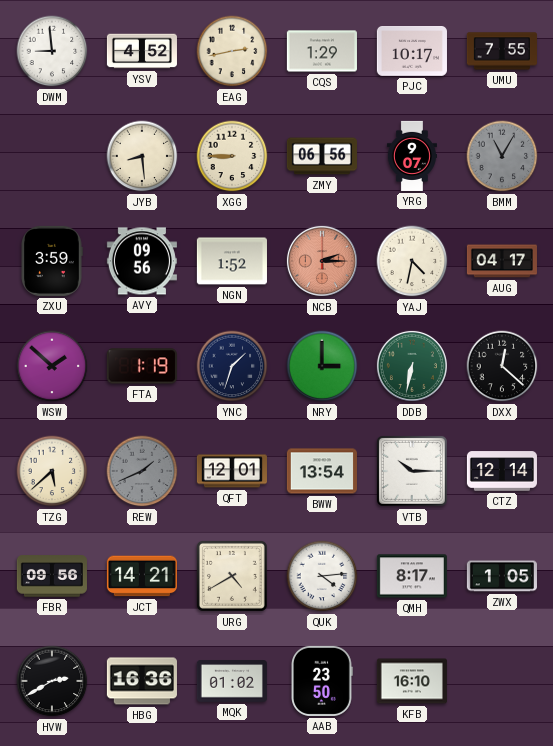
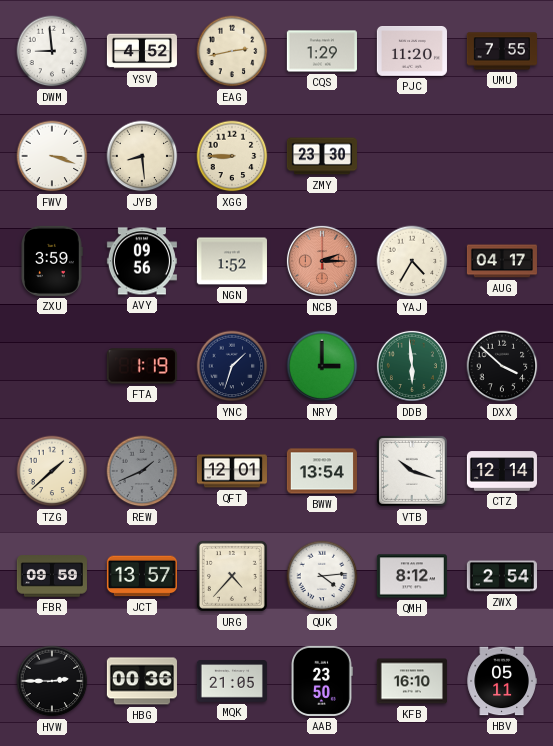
PJC: 10:17 -> 11:20
FWV: none -> 3:18
ZMY: 06:56 -> 23:30
YRG: 9:07 -> none
BMM: 11:05 -> none
YAJ: 4:32 -> 4:35
WSW: 1:52 -> none
DDB: 6:32 -> 5:59
DXX: 12:22 -> 3:52
TZG: 5:38 -> 1:38
VTB: 10:15 -> 10:18
FBR: 09:56 -> 09:59
JCT: 14:21 -> 13:57
URG: 4:40 -> 4:37
QMH: 8:17 -> 8:12
ZWX: 1:05 -> 2:54
HVW: 2:40 -> 2:45
HBG: 16:36 -> 00:36
MQK: 01:02 -> 21:05
HBV: none -> 05:11
